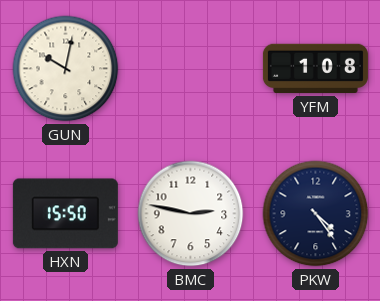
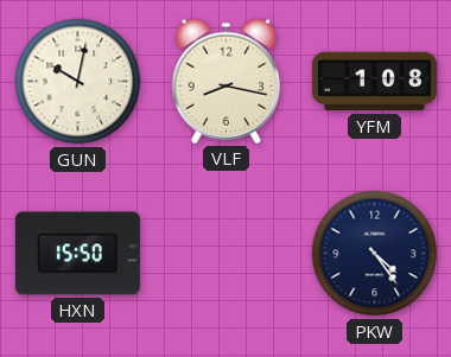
VLF: none -> 8:17
BMC: 2:47 -> none
